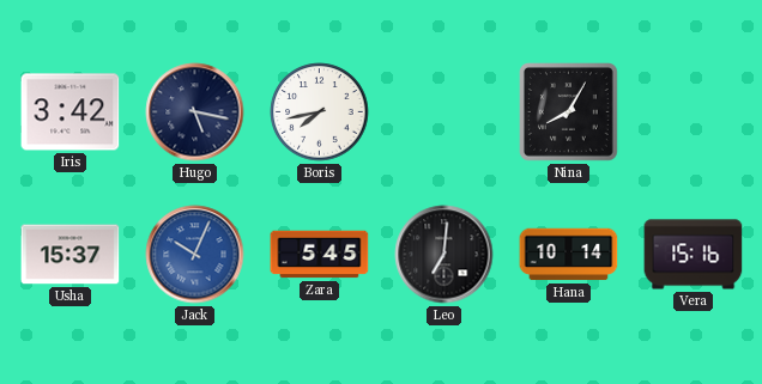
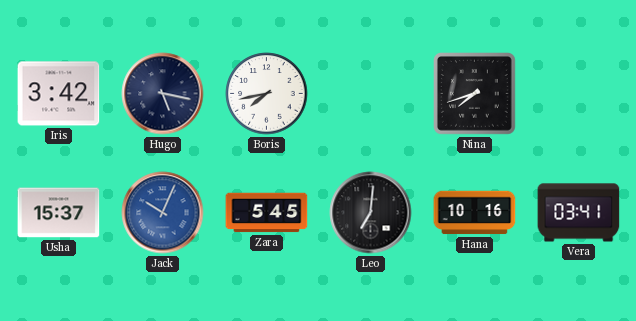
Nina: 8:05 -> 7:42
Hana: 10:14 -> 10:16
Vera: 15:16 -> 03:41
